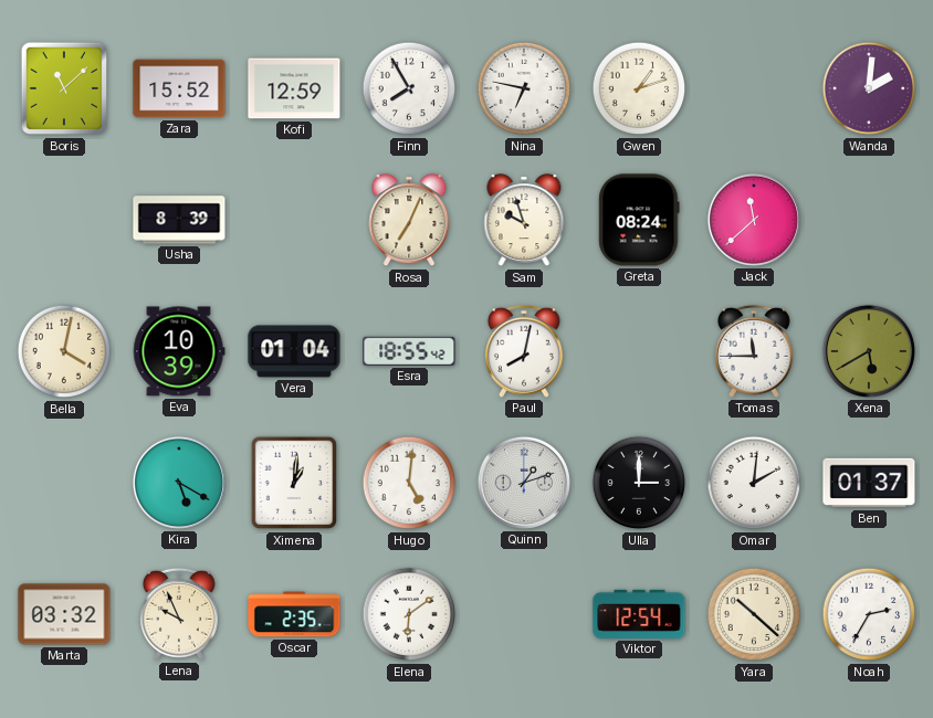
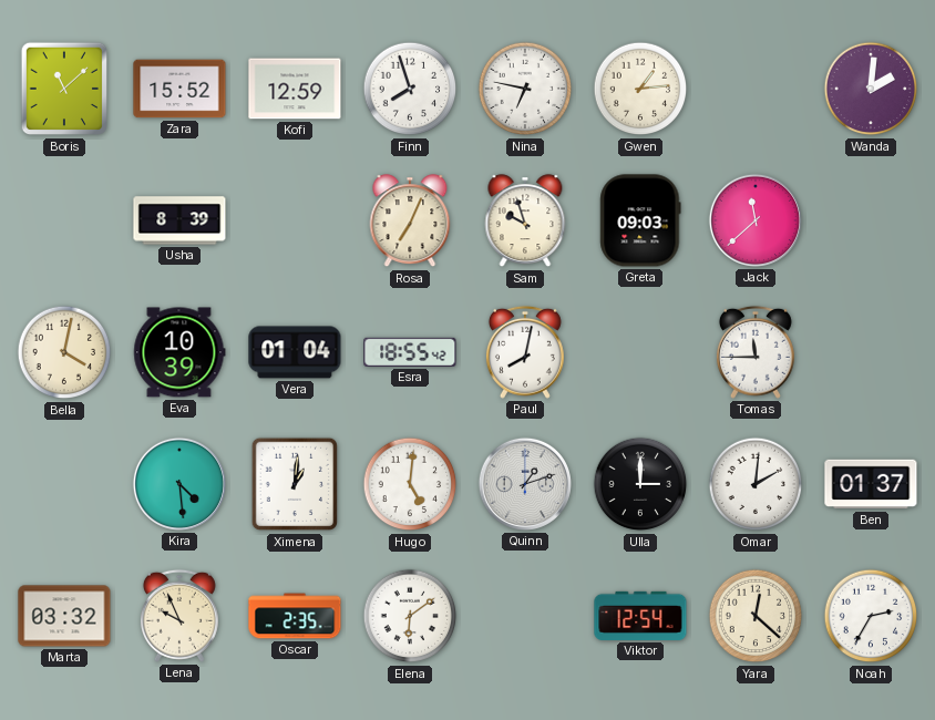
Finn: 7:55 -> 7:57
Gwen: 1:12 -> 1:14
Greta: 08:24 -> 09:03
Xena: 5:40 -> none
Kira: 5:20 -> 4:29
Yara: 10:22 -> 12:22
